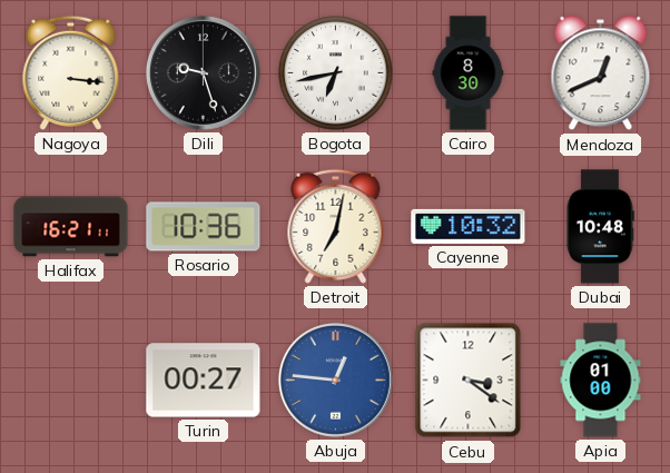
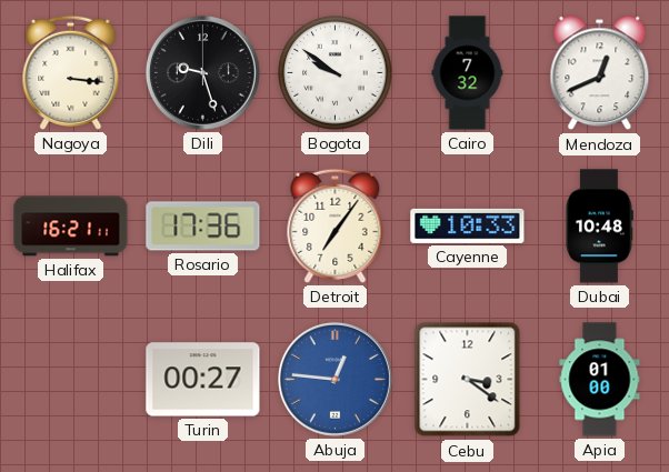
Bogota: 6:43 -> 9:51
Cairo: 8:30 -> 7:32
Rosario: 10:36 -> 17:36
Detroit: 7:02 -> 7:06
Cayenne: 10:32 -> 10:33
